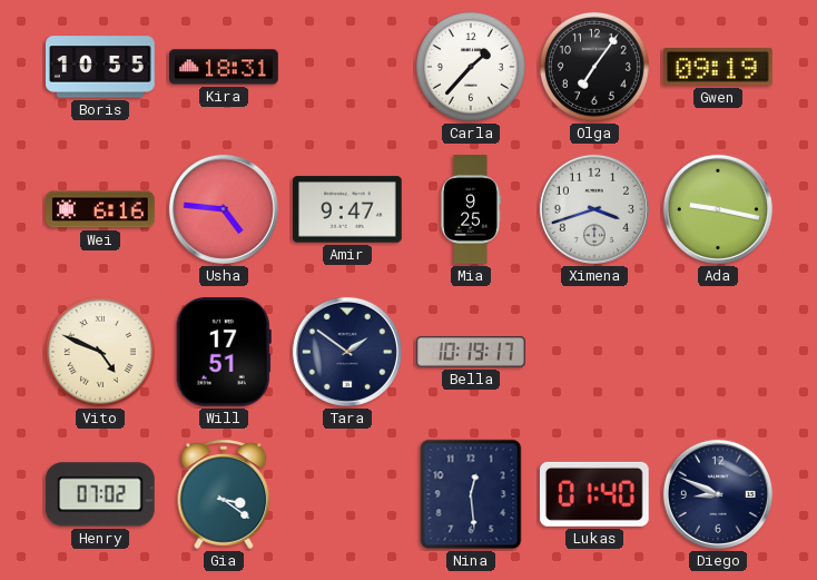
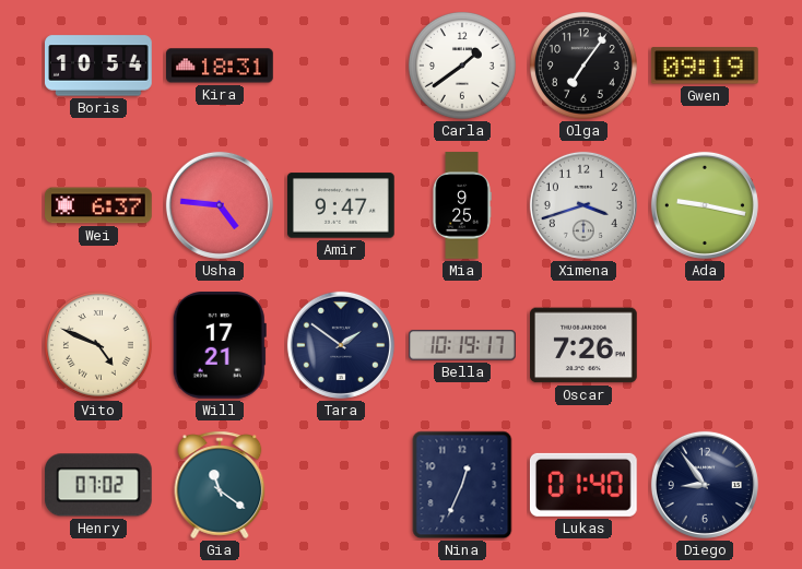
Boris: 10:55 -> 10:54
Carla: 1:37 -> 1:39
Wei: 6:16 -> 6:37
Will: 17:51 -> 17:21
Oscar: none -> 7:26
Gia: 3:21 -> 11:21
Nina: 12:29 -> 12:34
Diego: 8:49 -> 8:54
